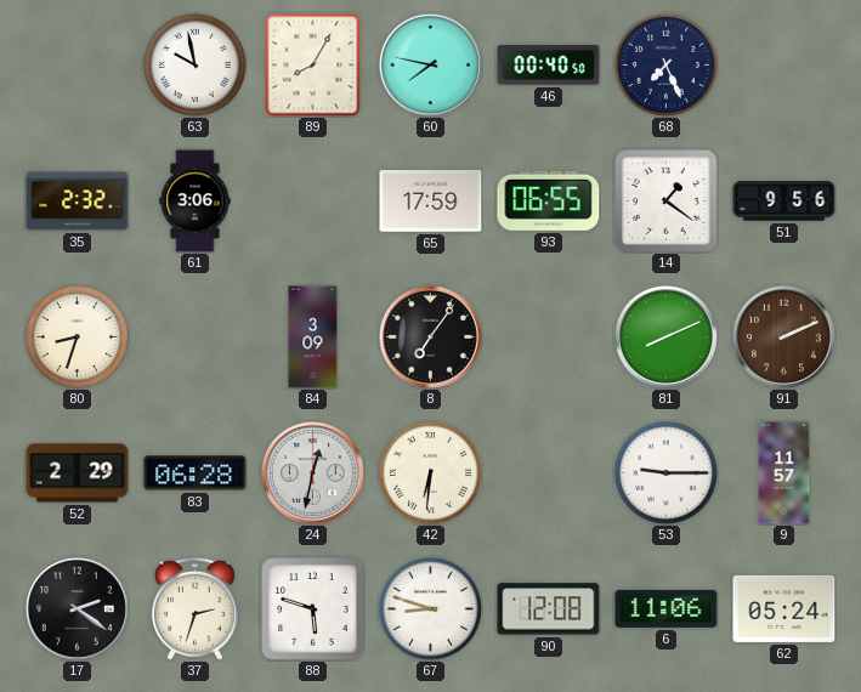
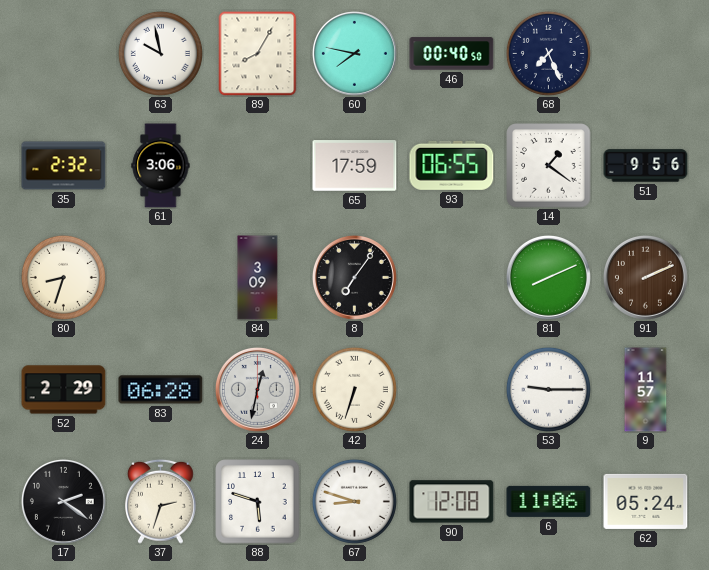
42: 6:31 -> 6:33
